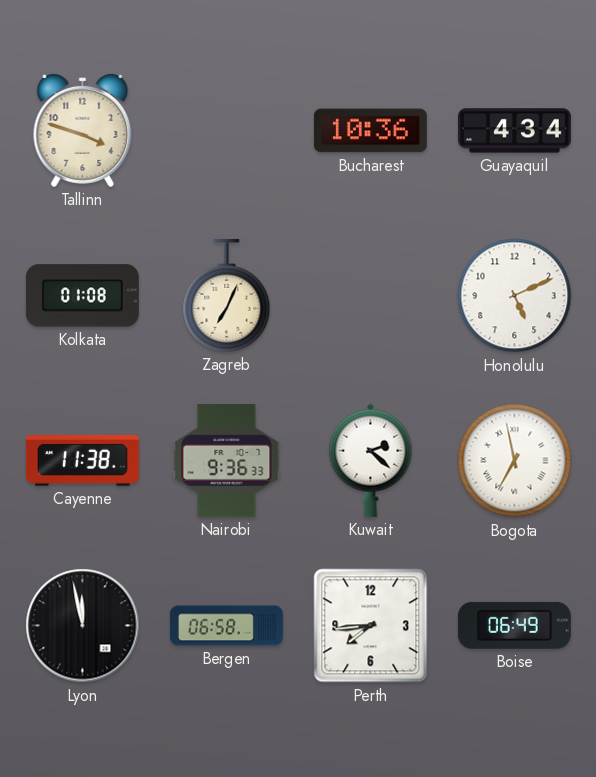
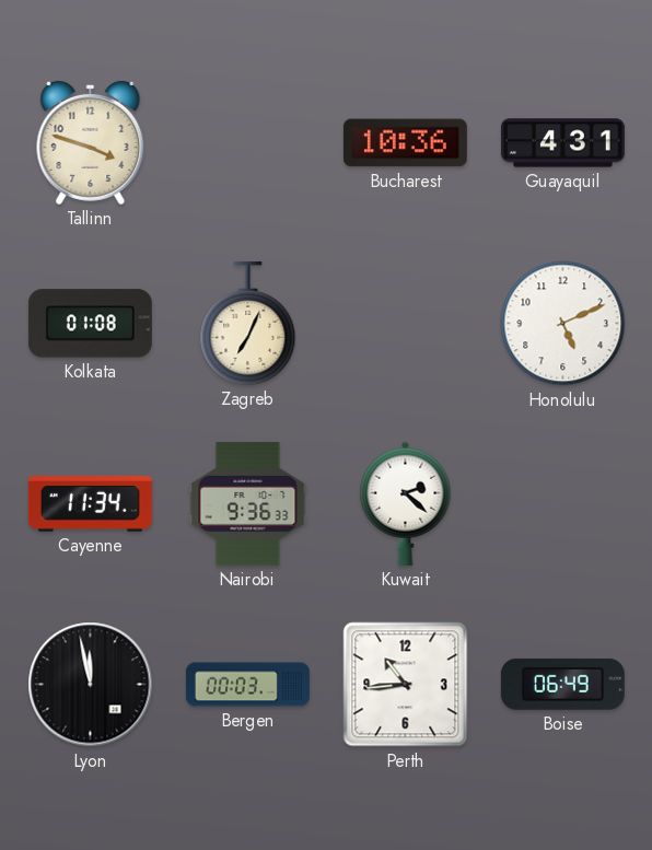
Guayaquil: 4:34 -> 4:31
Cayenne: 11:38 -> 11:34
Bogota: 6:58 -> none
Bergen: 06:58 -> 00:03
Perth: 7:44 -> 10:44
